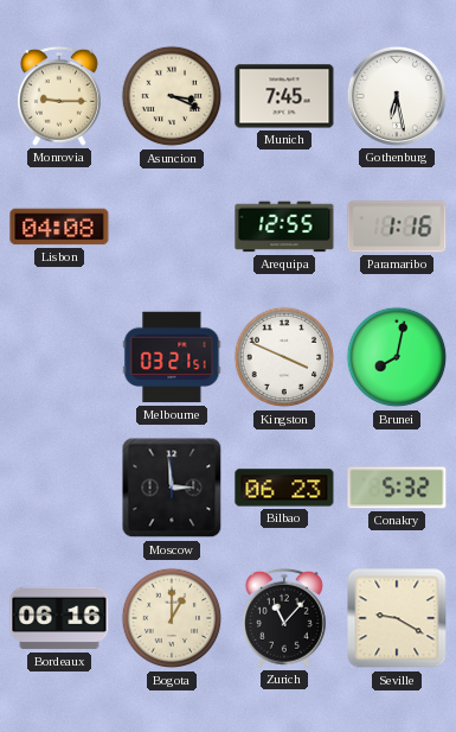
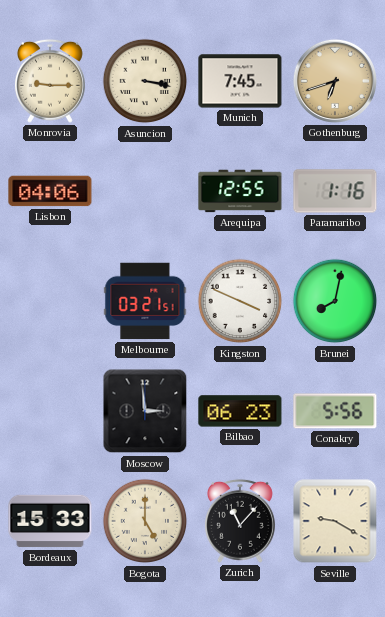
Asuncion: 3:19 -> 3:17
Gothenburg: 6:28 -> 6:42
Gothenburg dial: white -> champagne
Lisbon: 04:08 -> 04:06
Conakry: 5:32 -> 5:56
Bordeaux: 06:16 -> 15:33
Bogota: 1:00 -> 5:00
